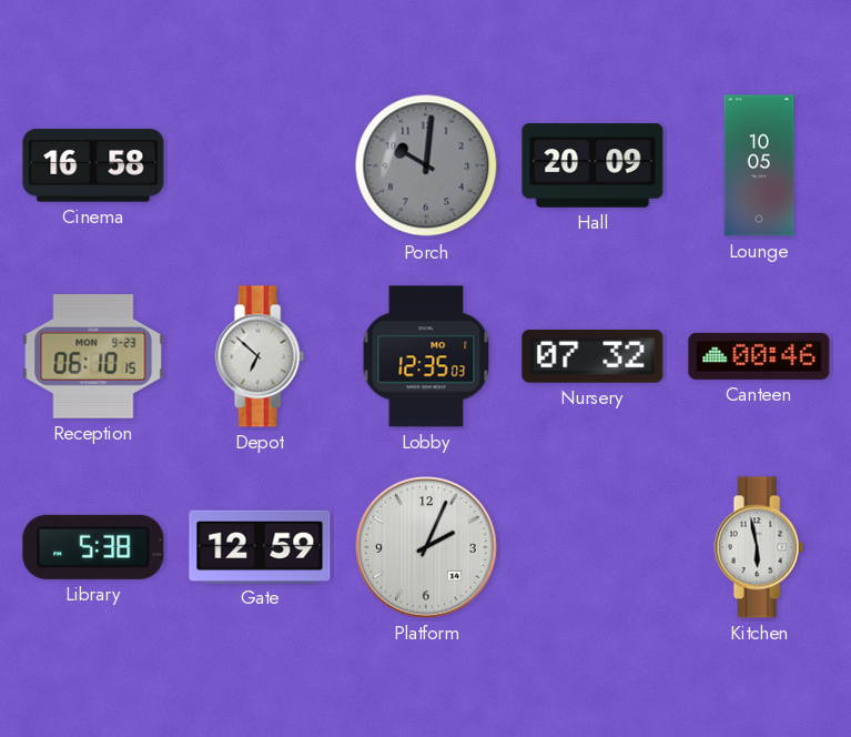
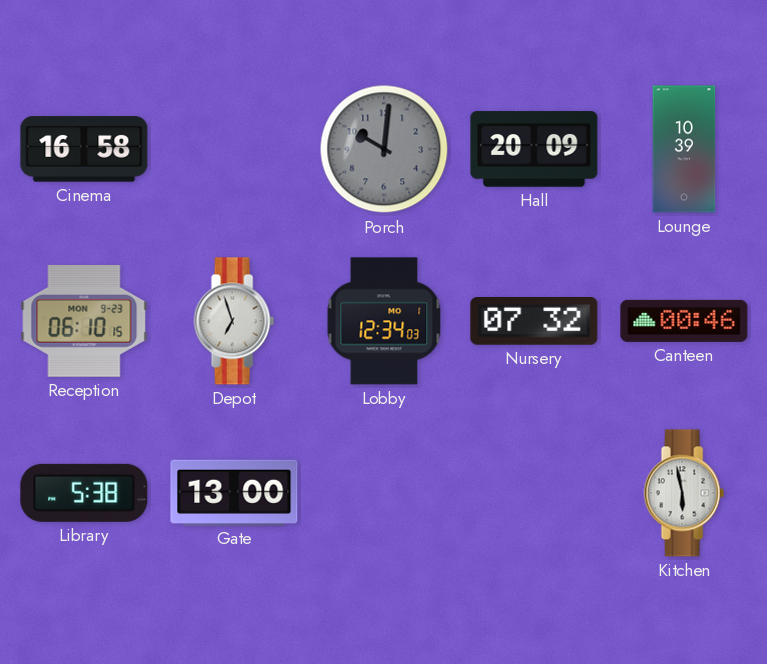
Lounge: 10:05 -> 10:39
Depot: 6:52 -> 6:57
Lobby: 12:35 -> 12:34
Gate: 12:59 -> 13:00
Platform: 2:04 -> none
